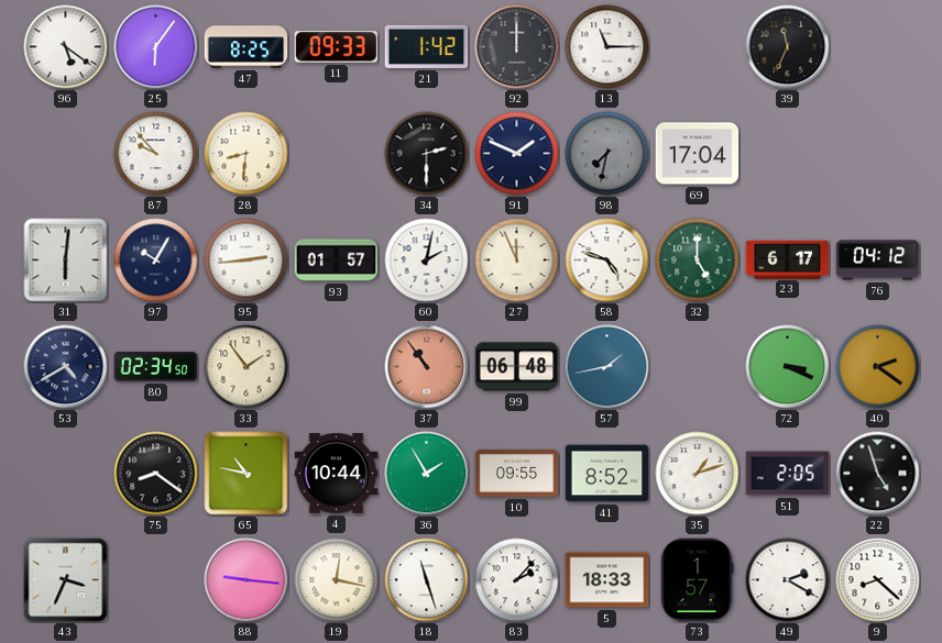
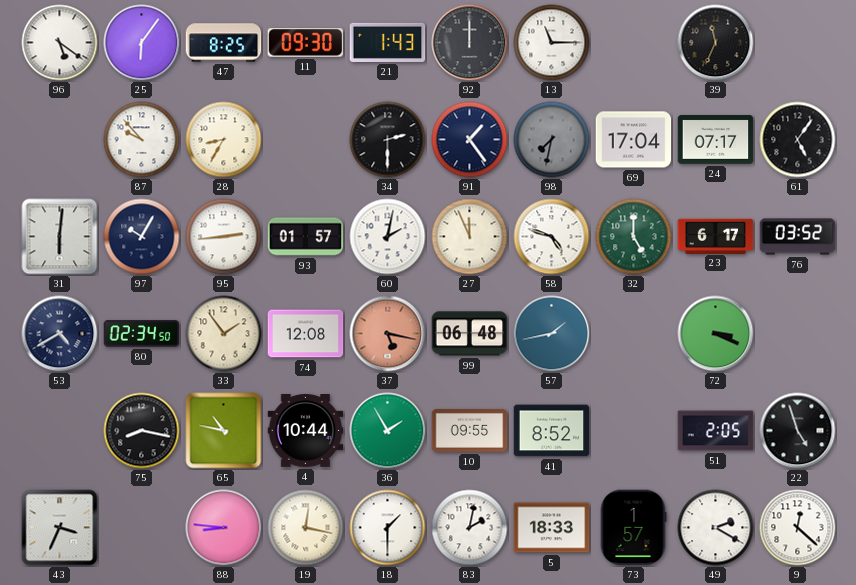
11: 09:33 -> 09:30
21: 1:42 -> 1:43
28: 8:31 -> 8:35
91: 1:49 -> 1:24
24: none -> 07:17
61: none -> 5:06
76: 04:12 -> 03:52
74: none -> 12:08
37: 10:54 -> 5:17
40: 2:21 -> none
75: 8:21 -> 8:17
35: 1:12 -> none
88: 9:16 -> 8:46
18: 11:27 -> 1:30
83: 2:07 -> 2:02
9: 8:22 -> 12:22
